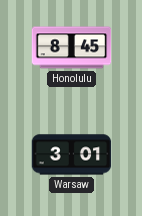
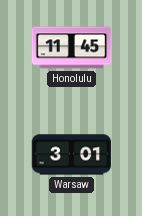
Honolulu: 8:45 -> 11:45
